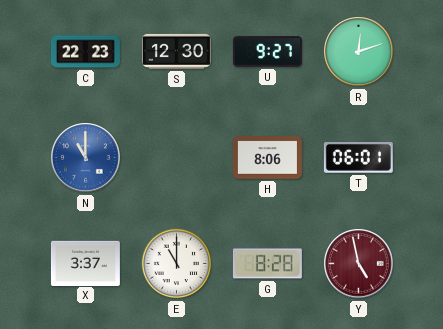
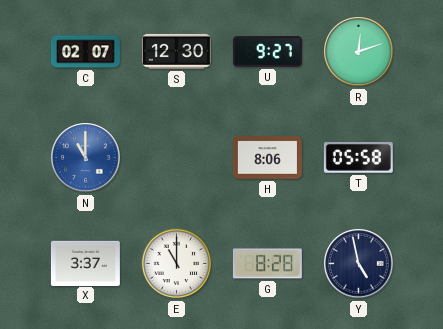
C: 22:23 -> 02:07
T: 06:01 -> 05:58
Y dial: burgundy -> navy
